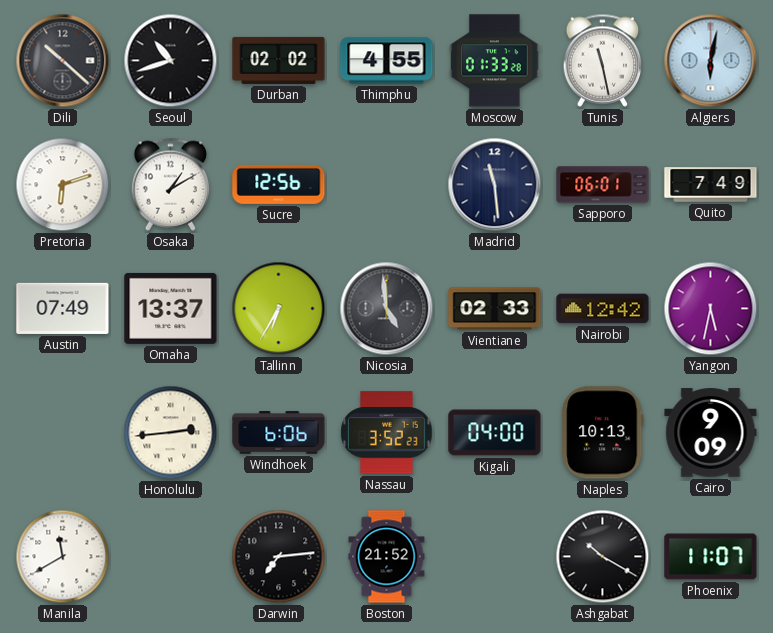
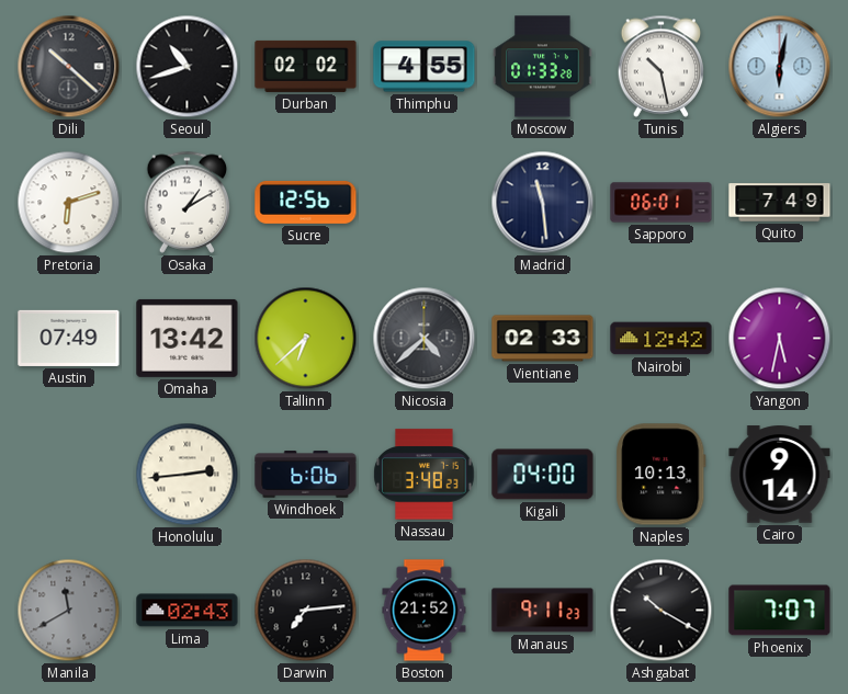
Tunis: 11:28 -> 10:28
Omaha: 13:37 -> 13:42
Tallinn: 6:35 -> 6:38
Nicosia: 4:59 -> 4:38
Nassau: 3:52 -> 3:48
Cairo: 9:09 -> 9:14
Manila dial: white -> grey
Lima: none -> 02:43
Manaus: none -> 9:11
Phoenix: 11:07 -> 7:07
